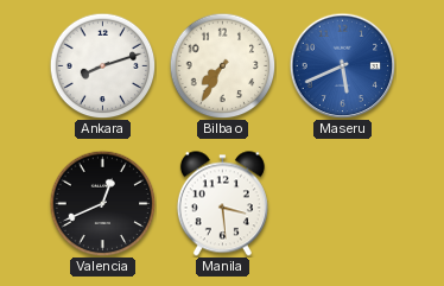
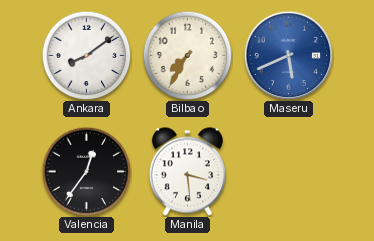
Ankara: 8:12 -> 8:09
Valencia: 12:41 -> 12:36
